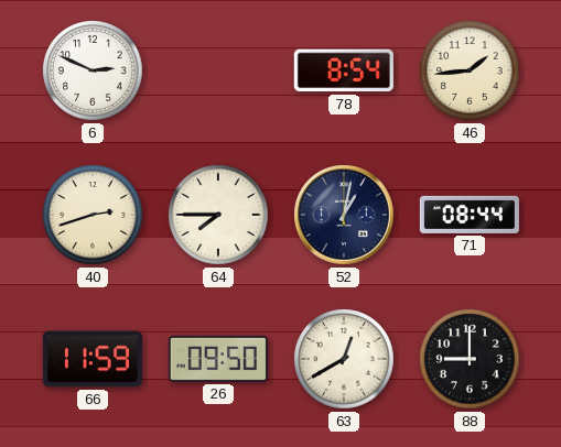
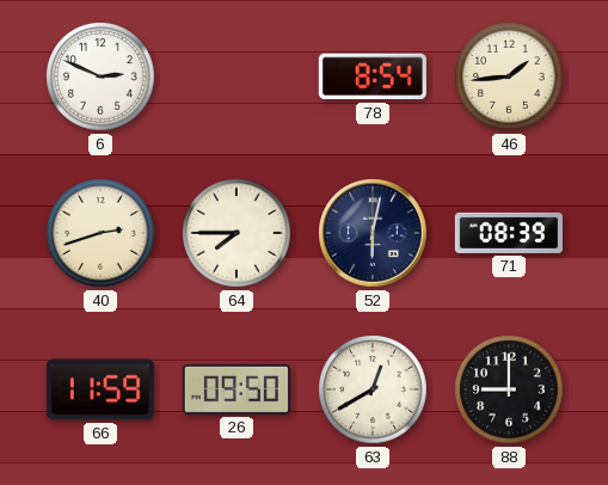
52: 1:02 -> 6:02
71: 08:44 -> 08:39
